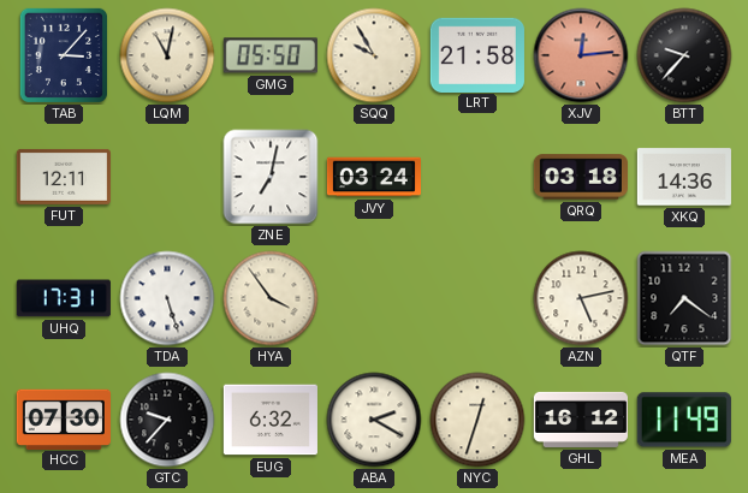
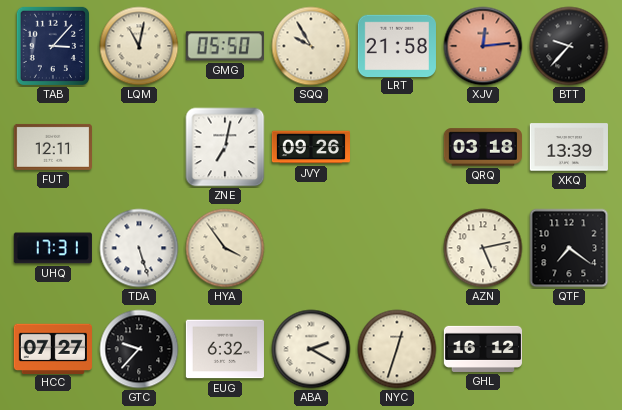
JVY: 03:24 -> 09:26
XKQ: 14:36 -> 13:39
HCC: 07:30 -> 07:27
MEA: 11:49 -> none
